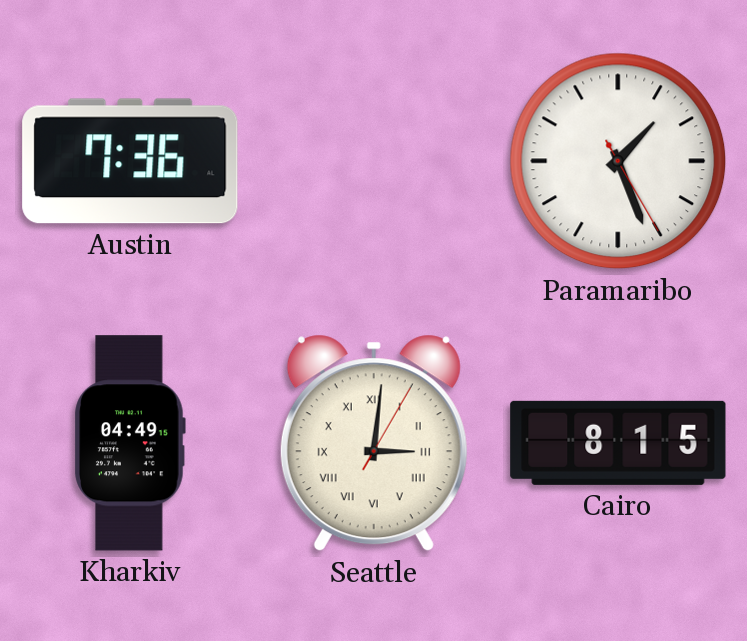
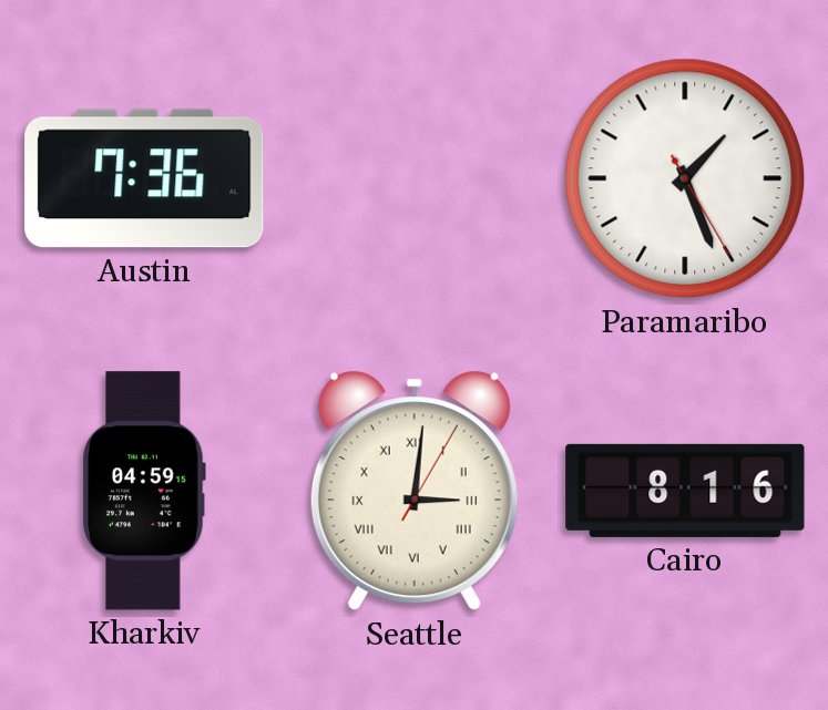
Kharkiv: 04:49 -> 04:59
Cairo: 8:15 -> 8:16
